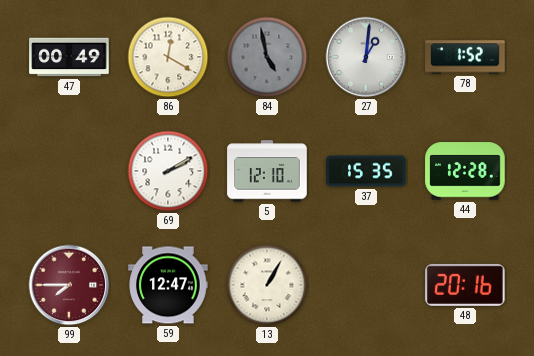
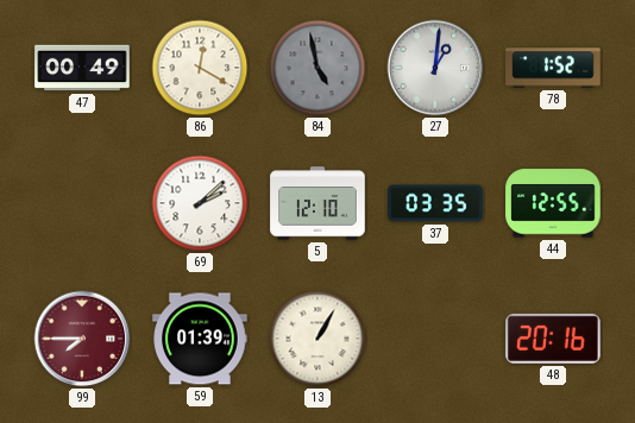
69: 2:10 -> 2:08
37: 15:35 -> 03:35
44: 12:28 -> 12:55
59: 12:47 -> 01:39
